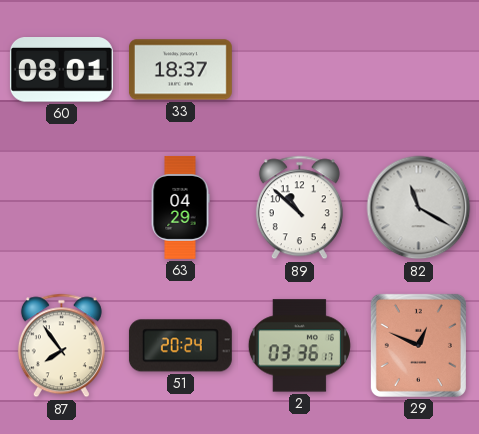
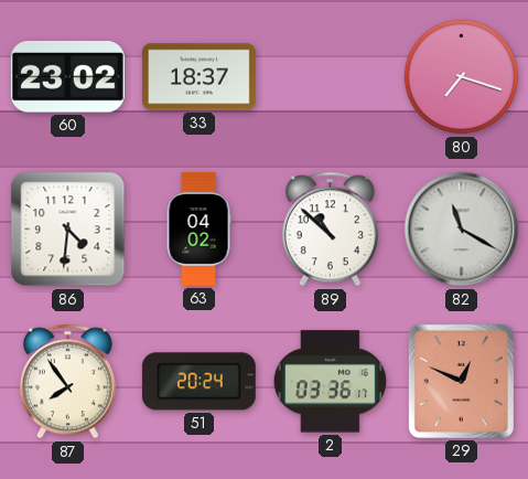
60: 08:01 -> 23:02
80: none -> 7:18
86: none -> 4:31
63: 04:29 -> 04:02
